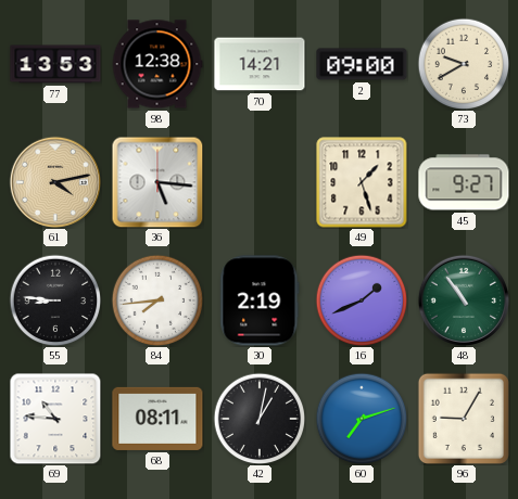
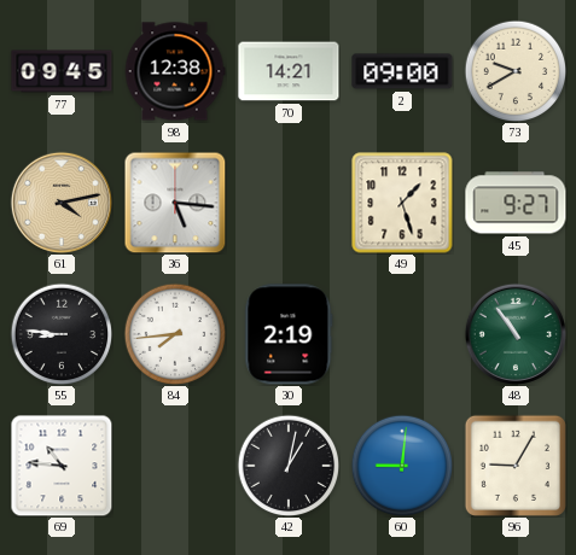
77: 13:53 -> 09:45
16: 1:41 -> none
68: 08:11 -> none
60: 7:12 -> 9:01
